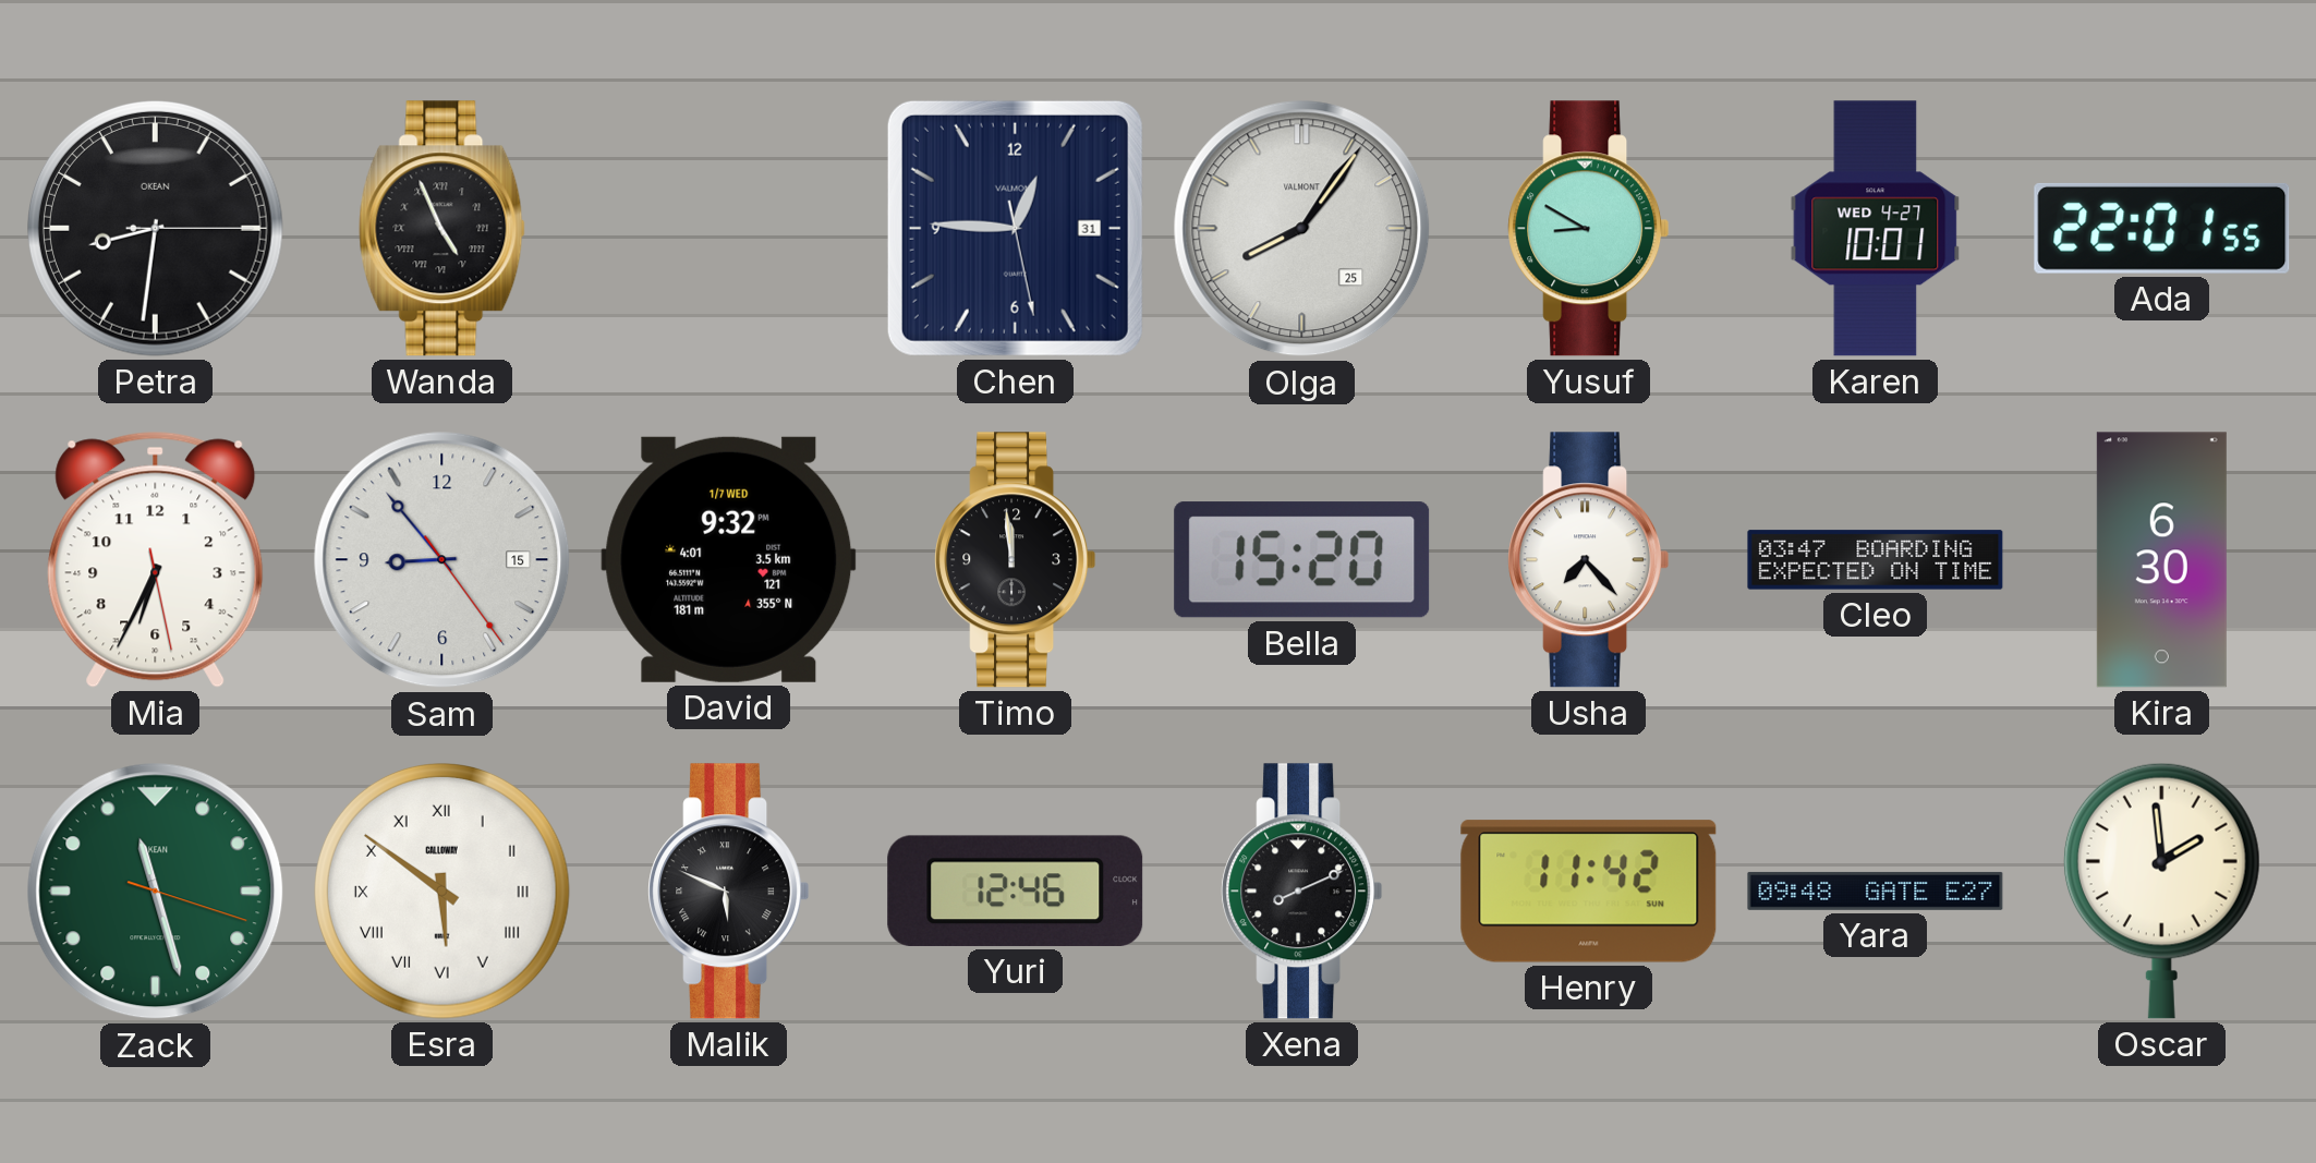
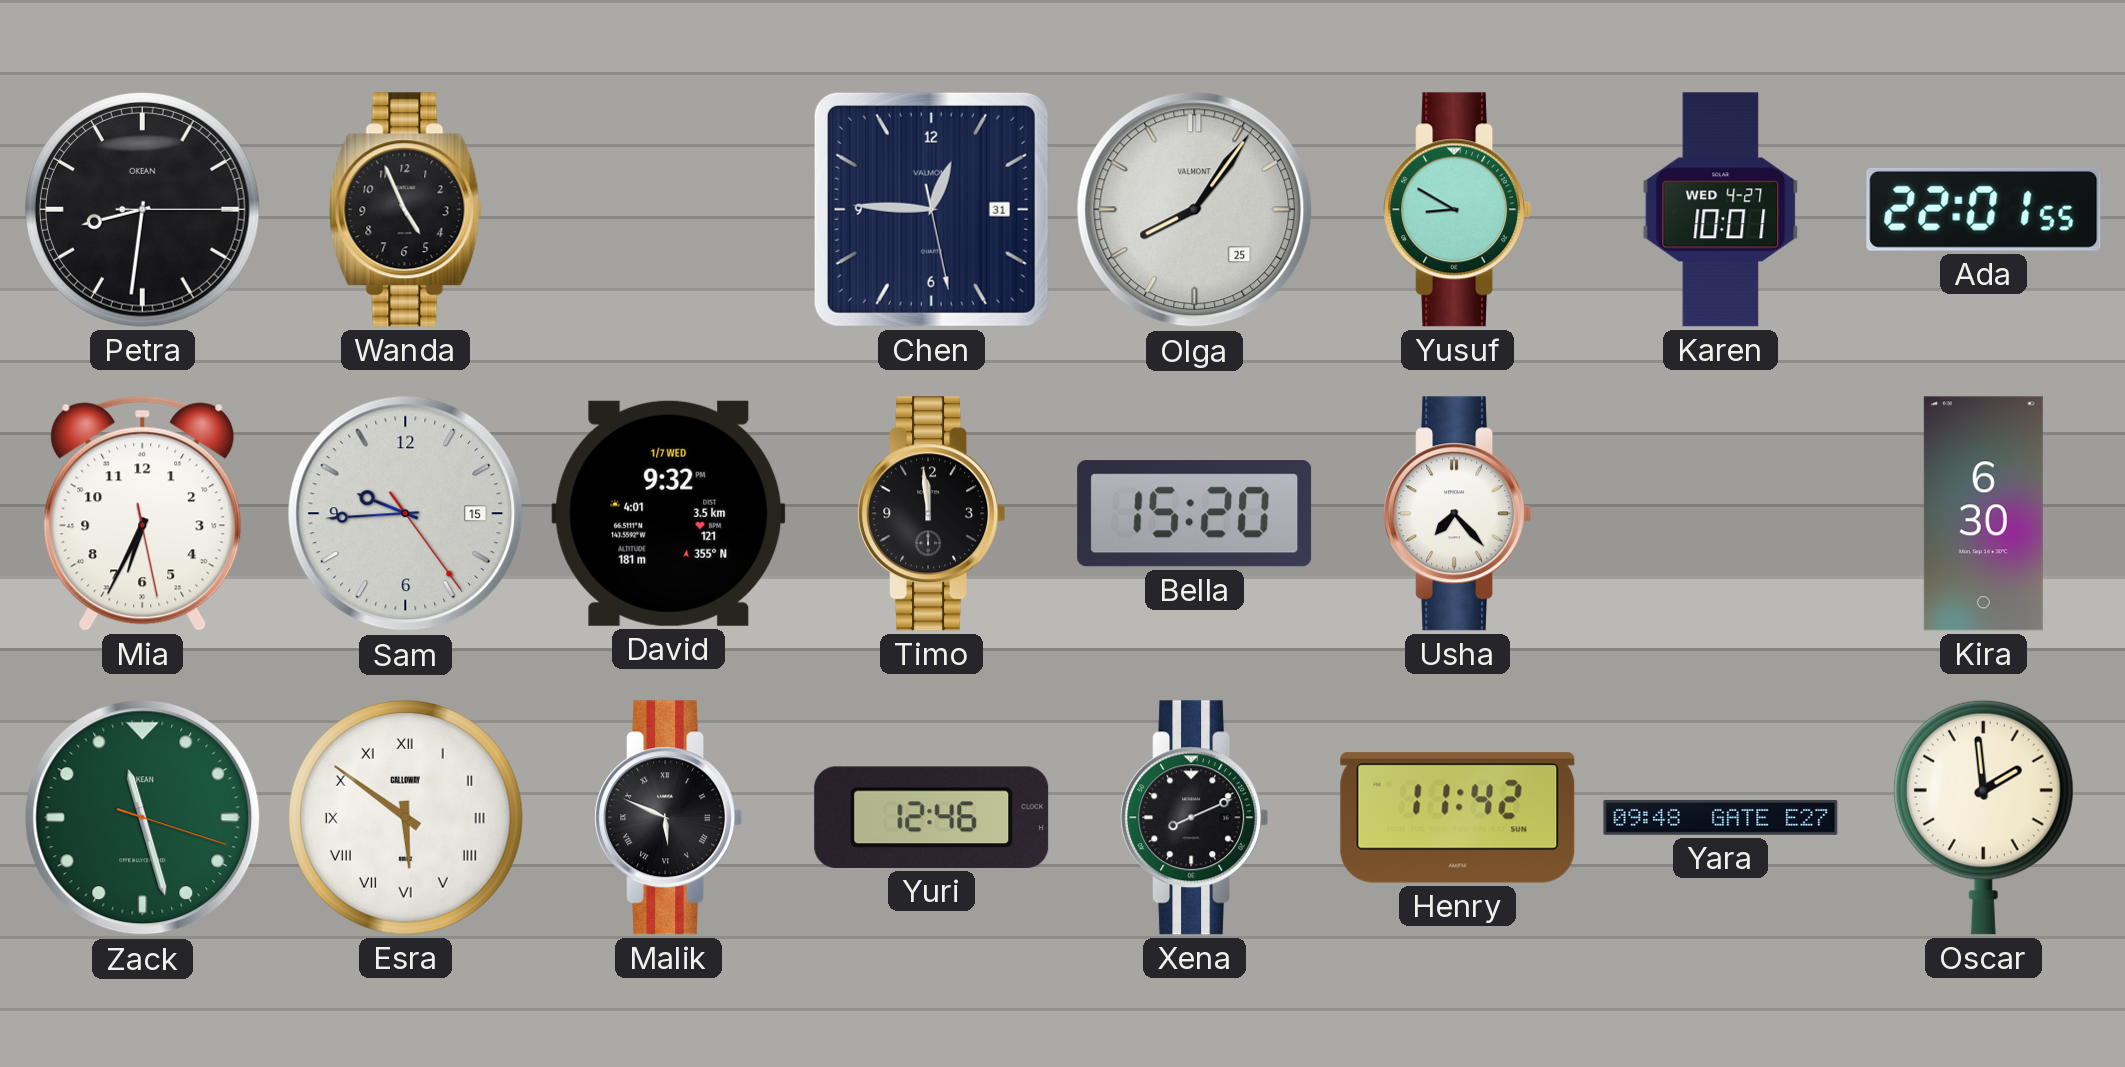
Wanda numerals: Roman -> Arabic
Sam: 8:53 -> 9:44
Cleo: 03:47 -> none
